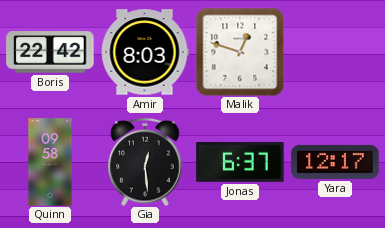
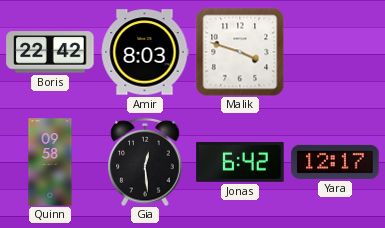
Malik: 12:48 -> 3:48
Jonas: 6:37 -> 6:42
